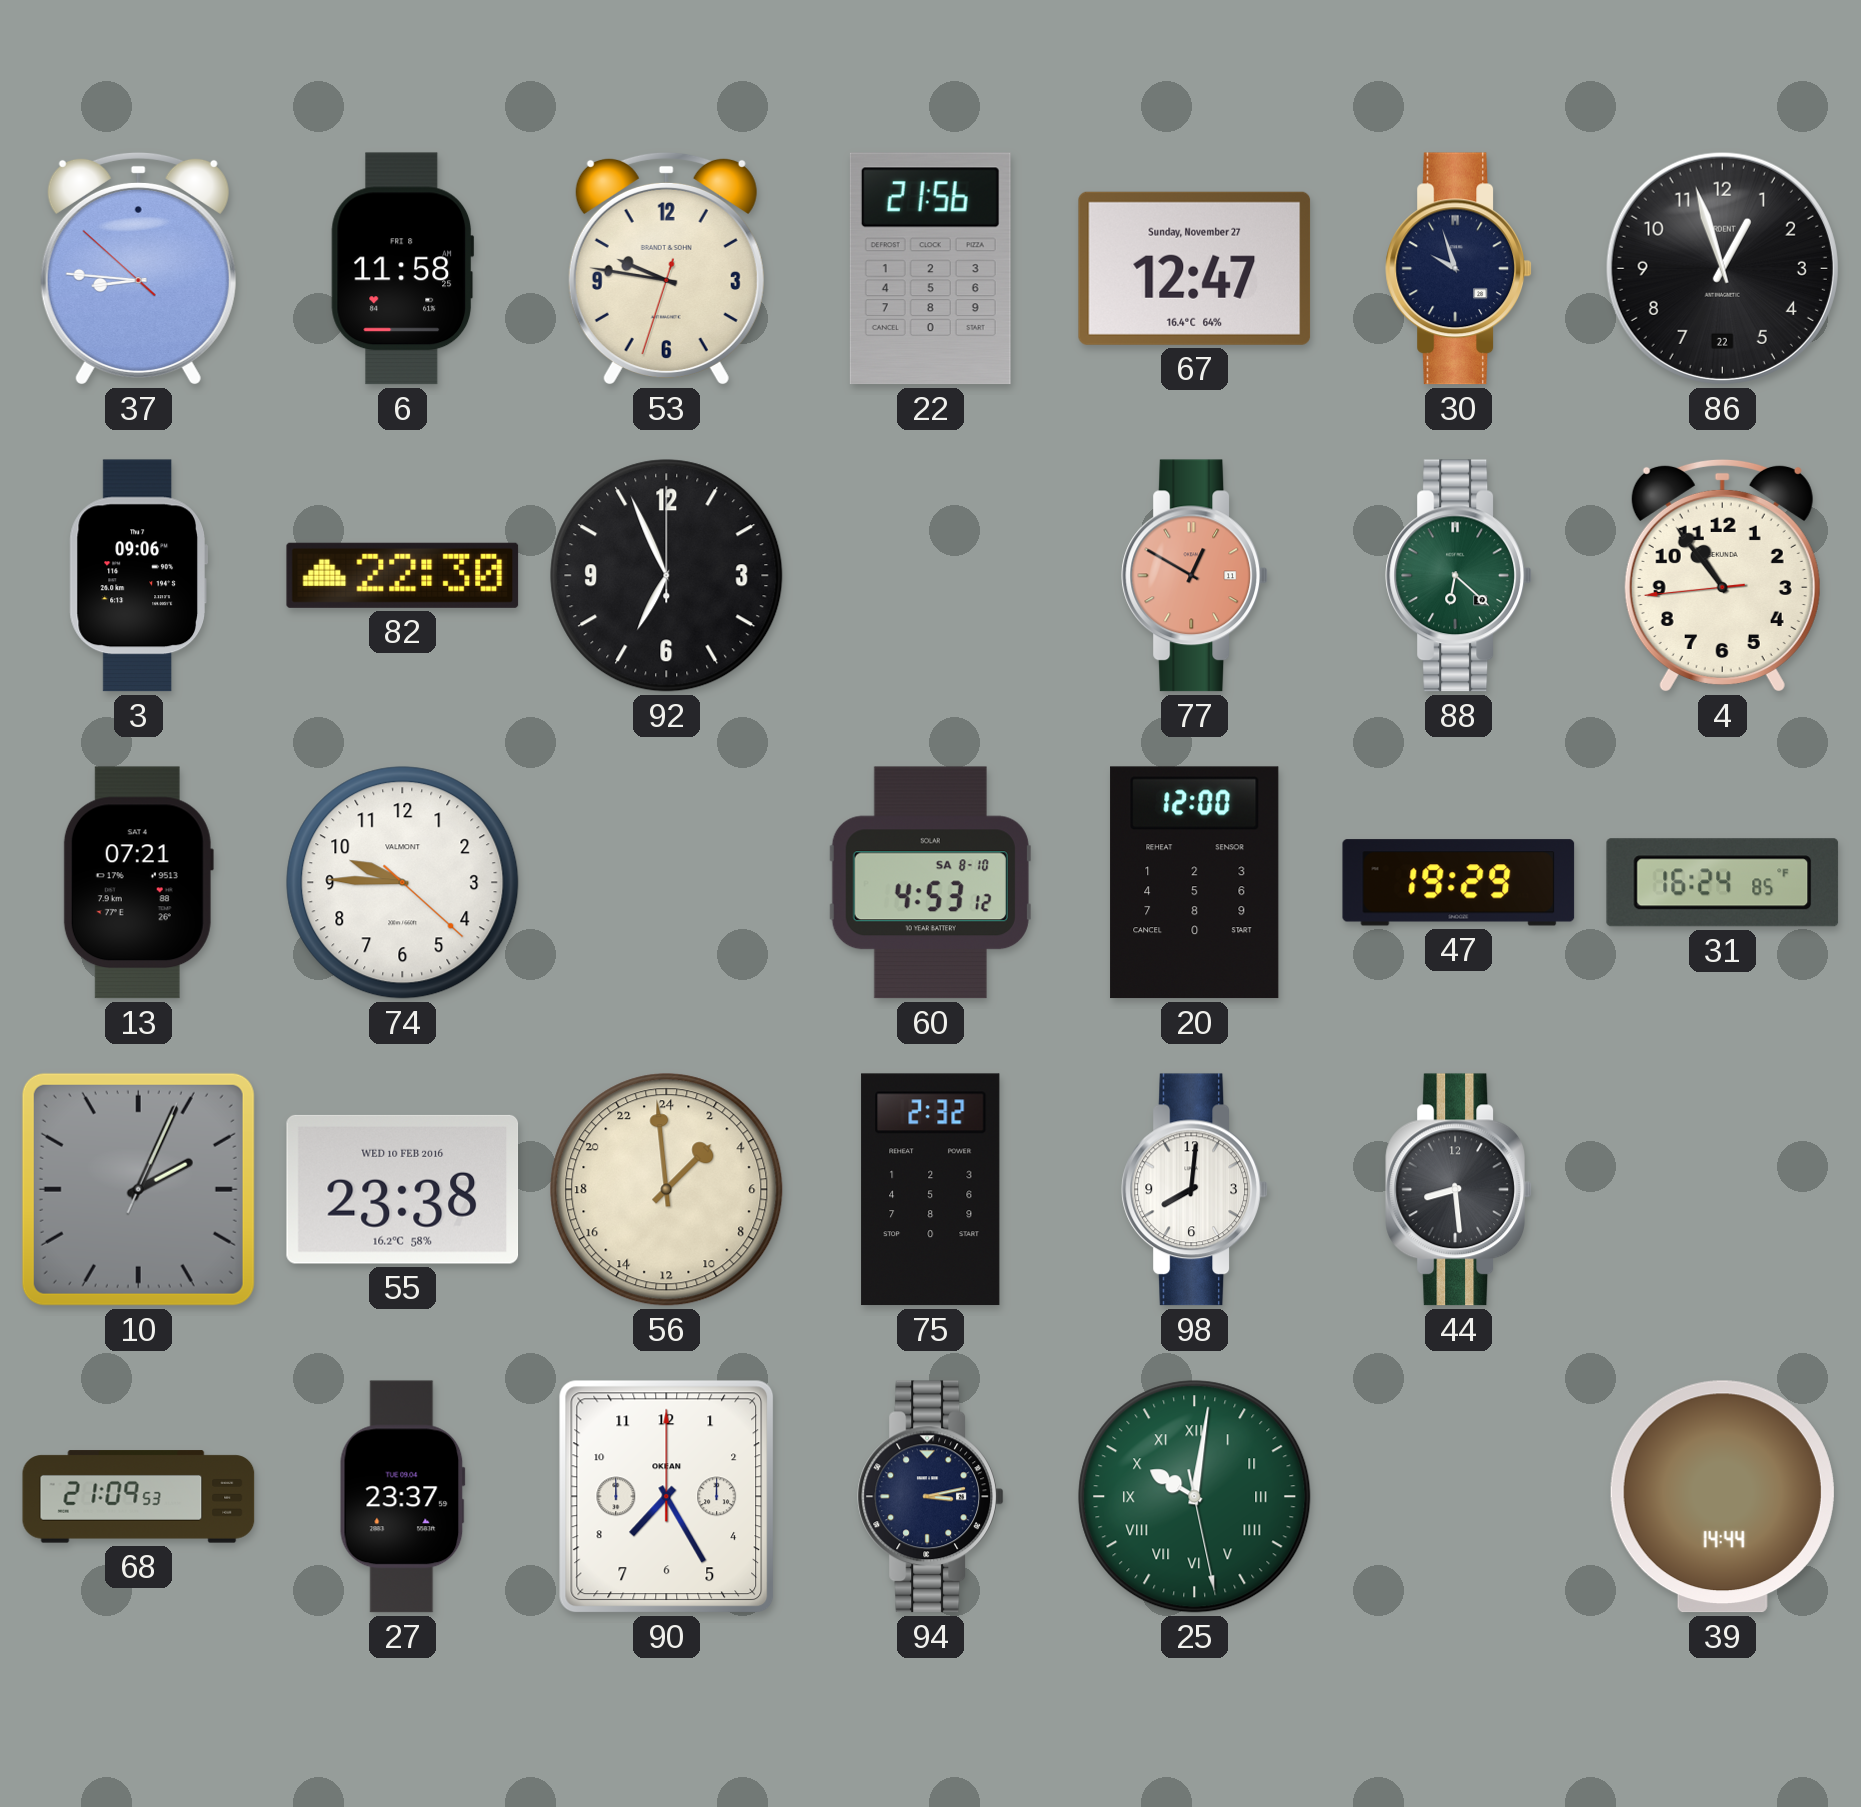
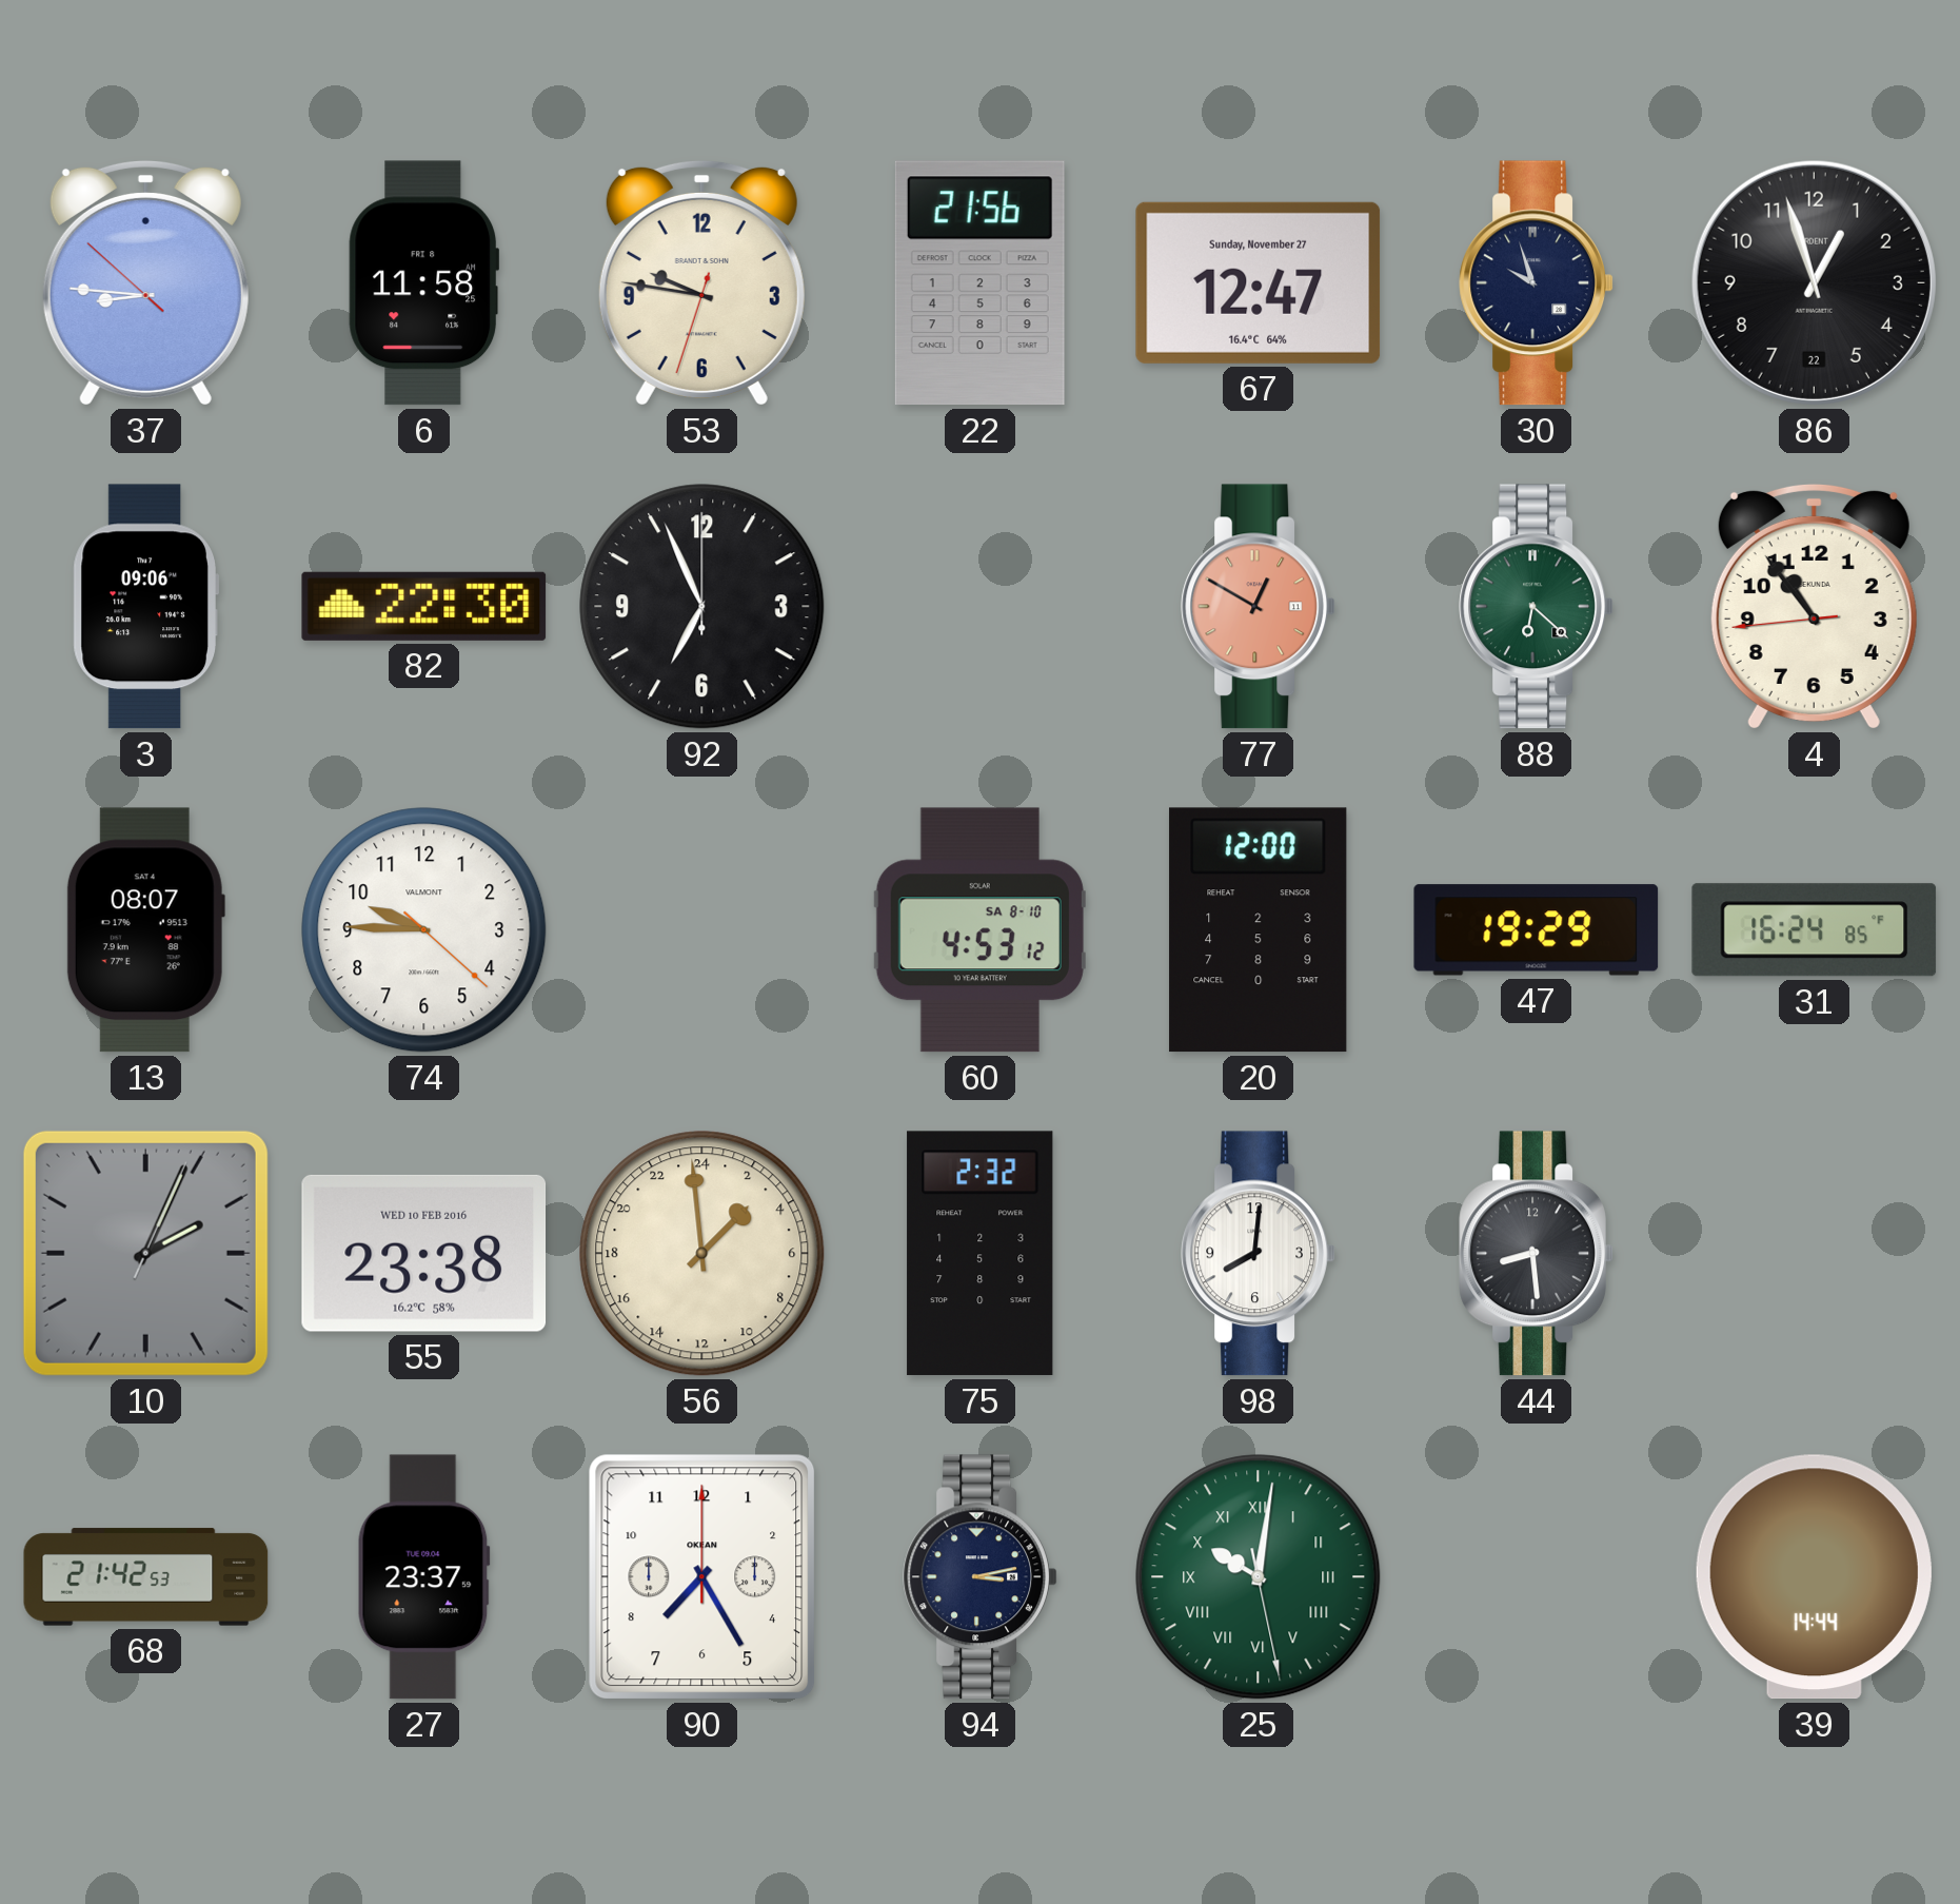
13: 07:21 -> 08:07
68: 21:09 -> 21:42
